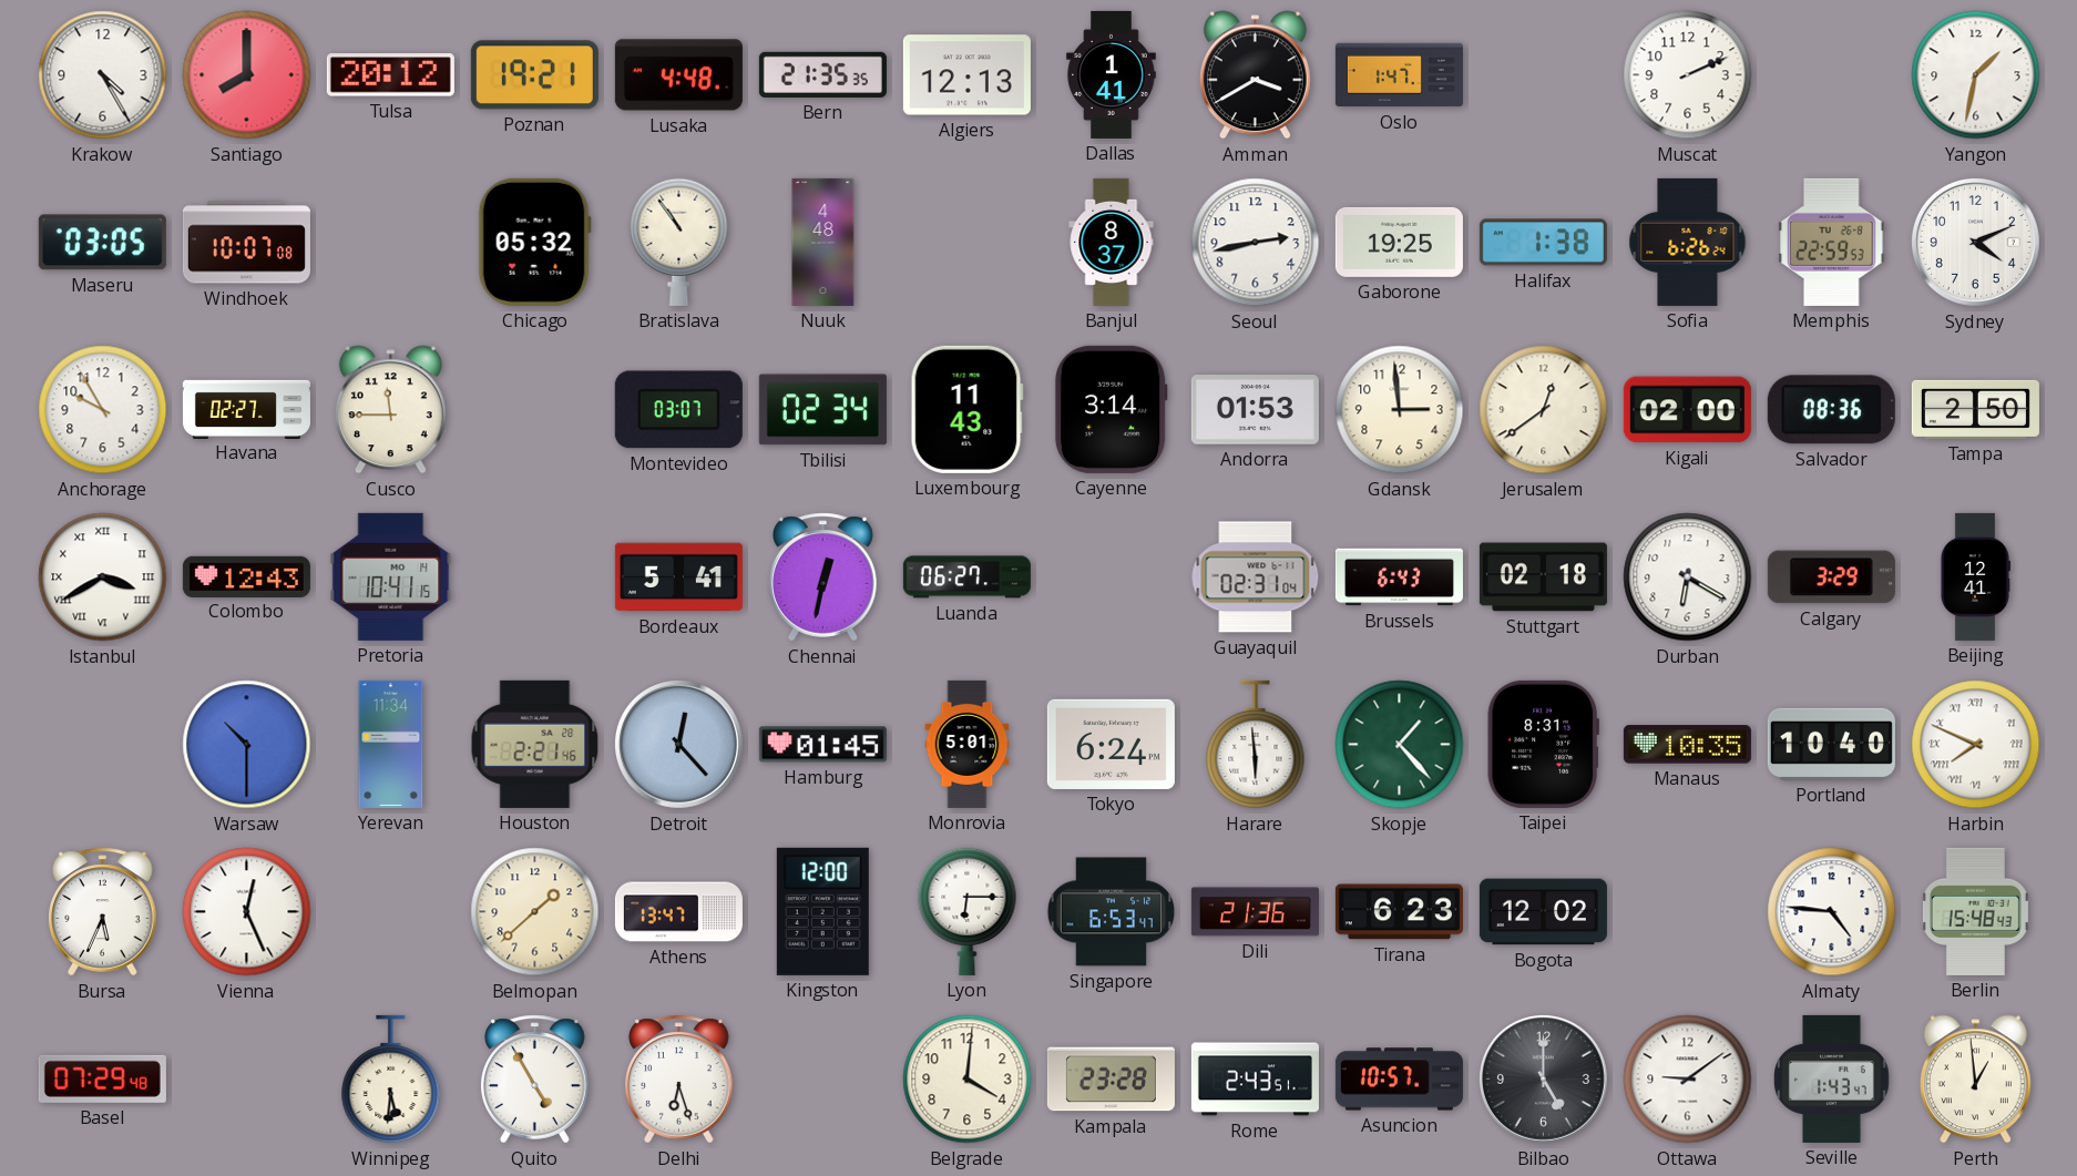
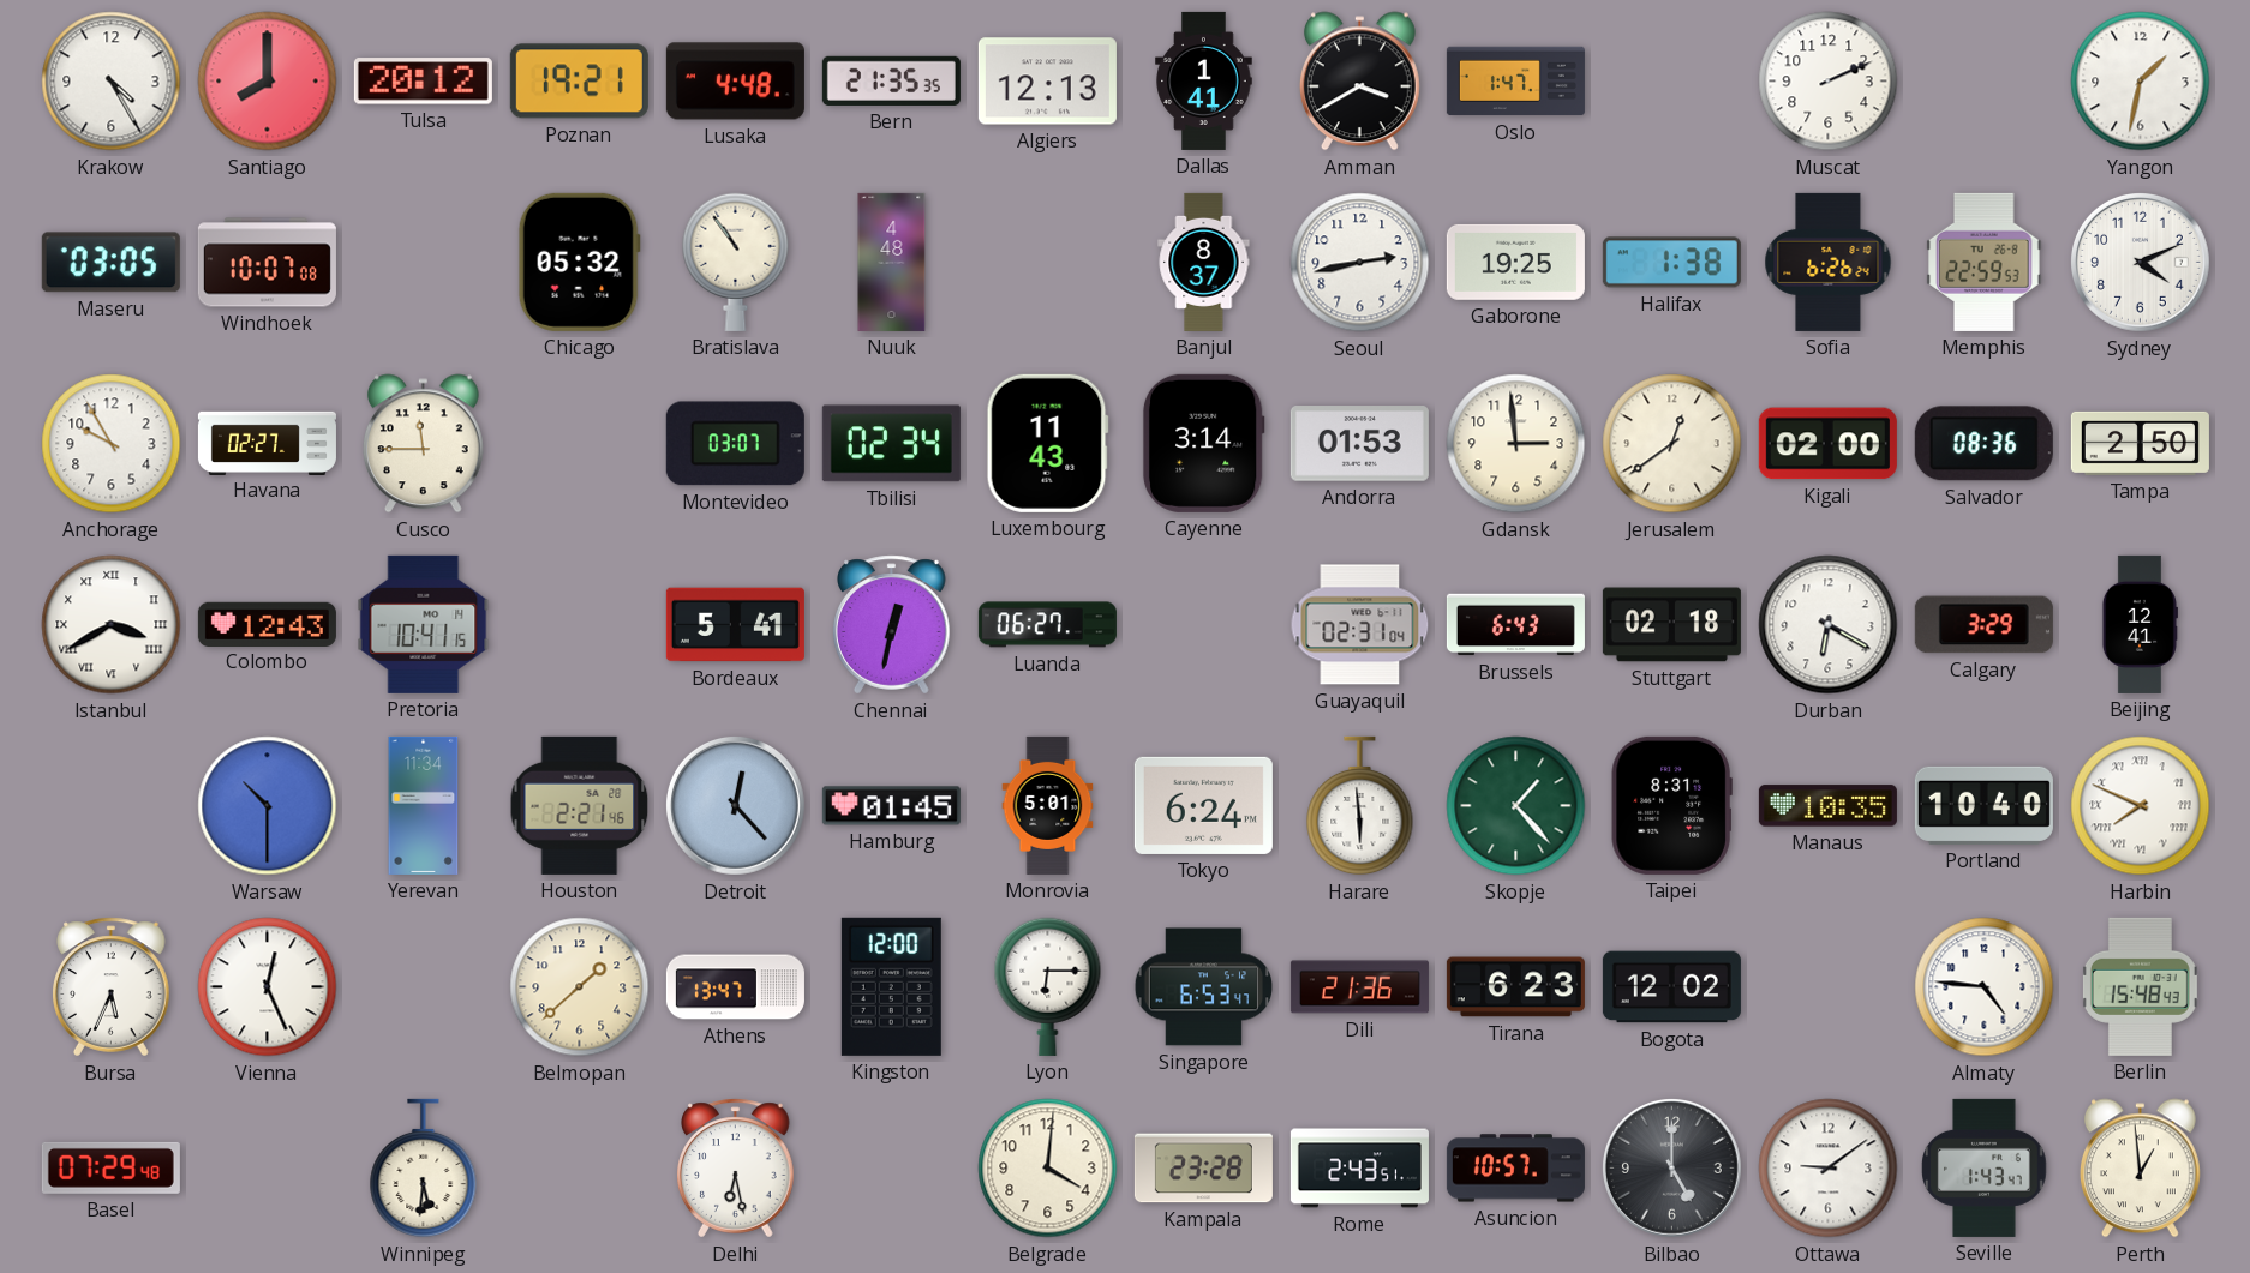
Quito: 4:55 -> none
Delhi: 6:27 -> 6:28
